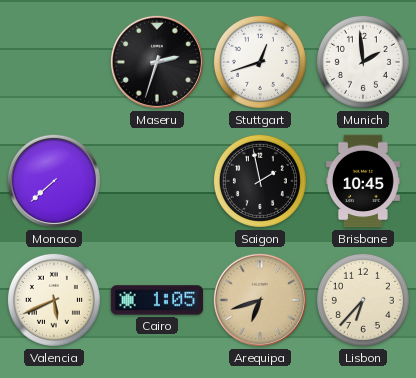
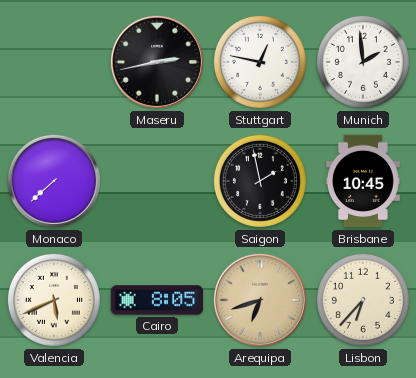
Maseru: 2:33 -> 2:43
Stuttgart: 12:42 -> 12:47
Cairo: 1:05 -> 8:05
